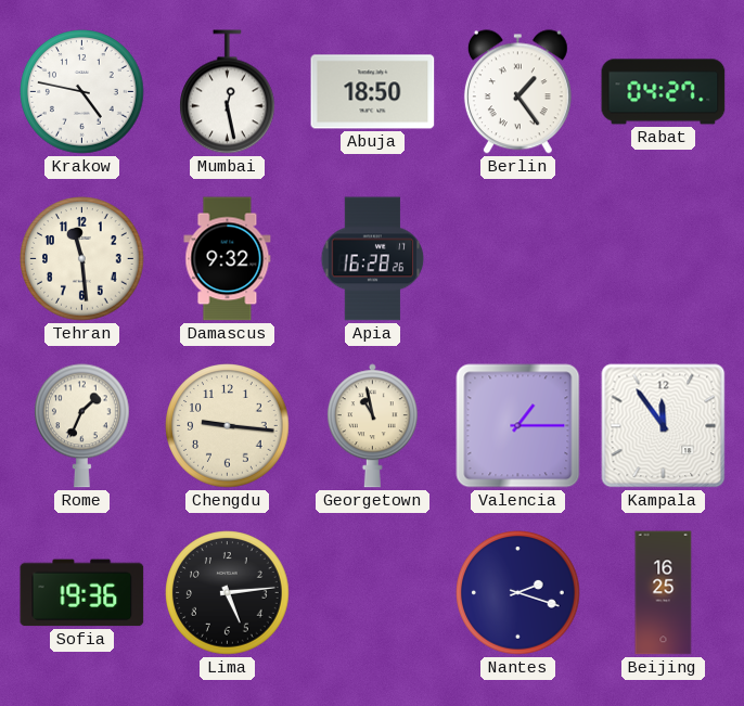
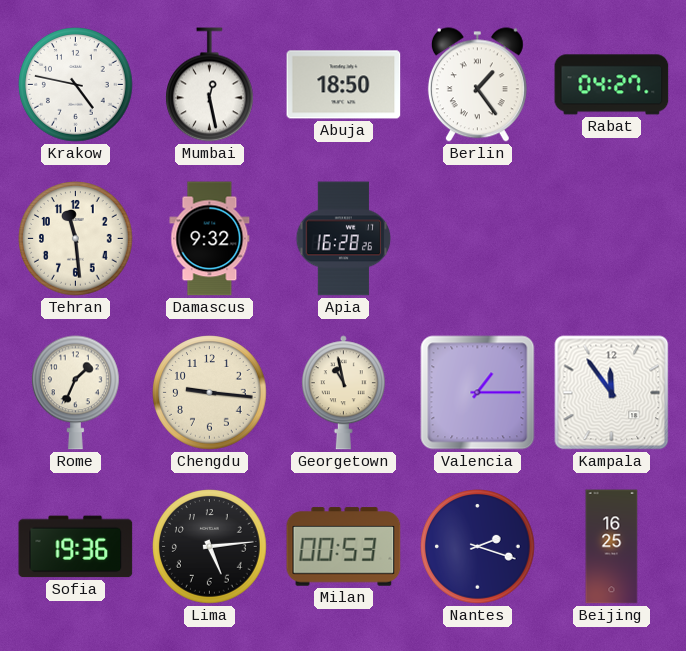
Milan: none -> 00:53
